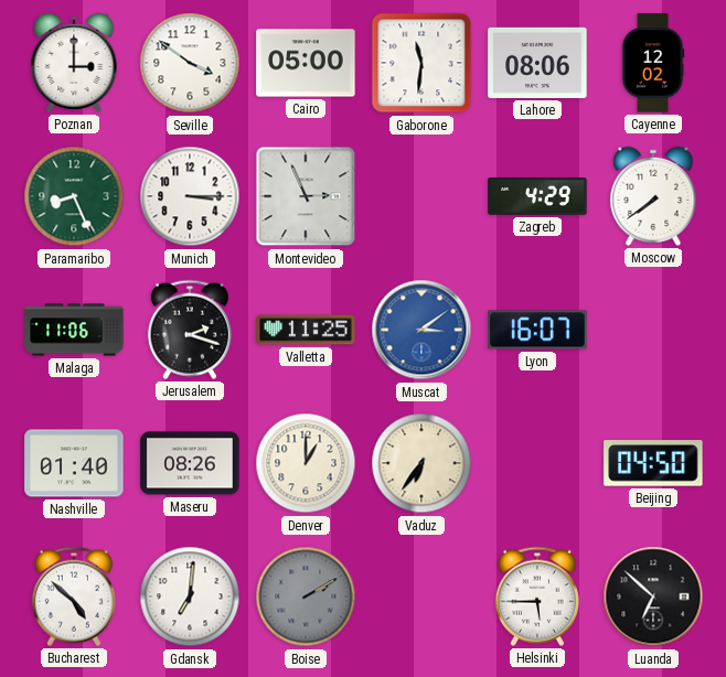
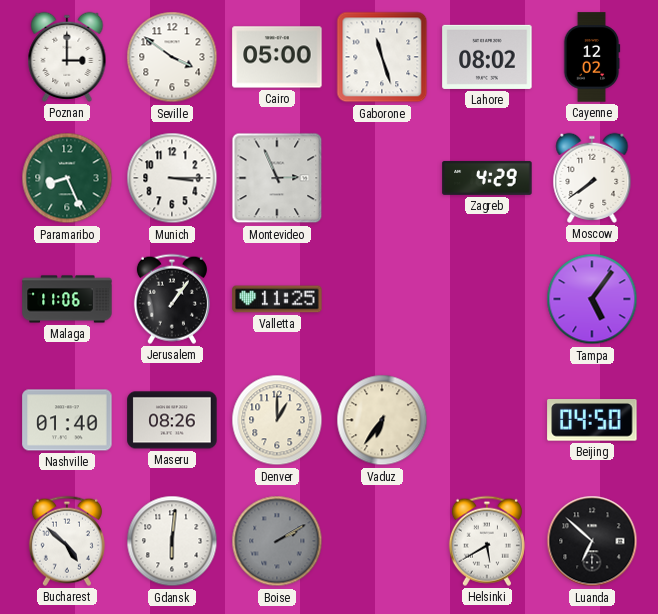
Gaborone: 11:31 -> 11:27
Lahore: 08:06 -> 08:02
Jerusalem: 2:18 -> 1:06
Muscat: 3:09 -> none
Lyon: 16:07 -> none
Tampa: none -> 5:06
Gdansk: 7:01 -> 6:01
Helsinki: 5:45 -> 5:40
